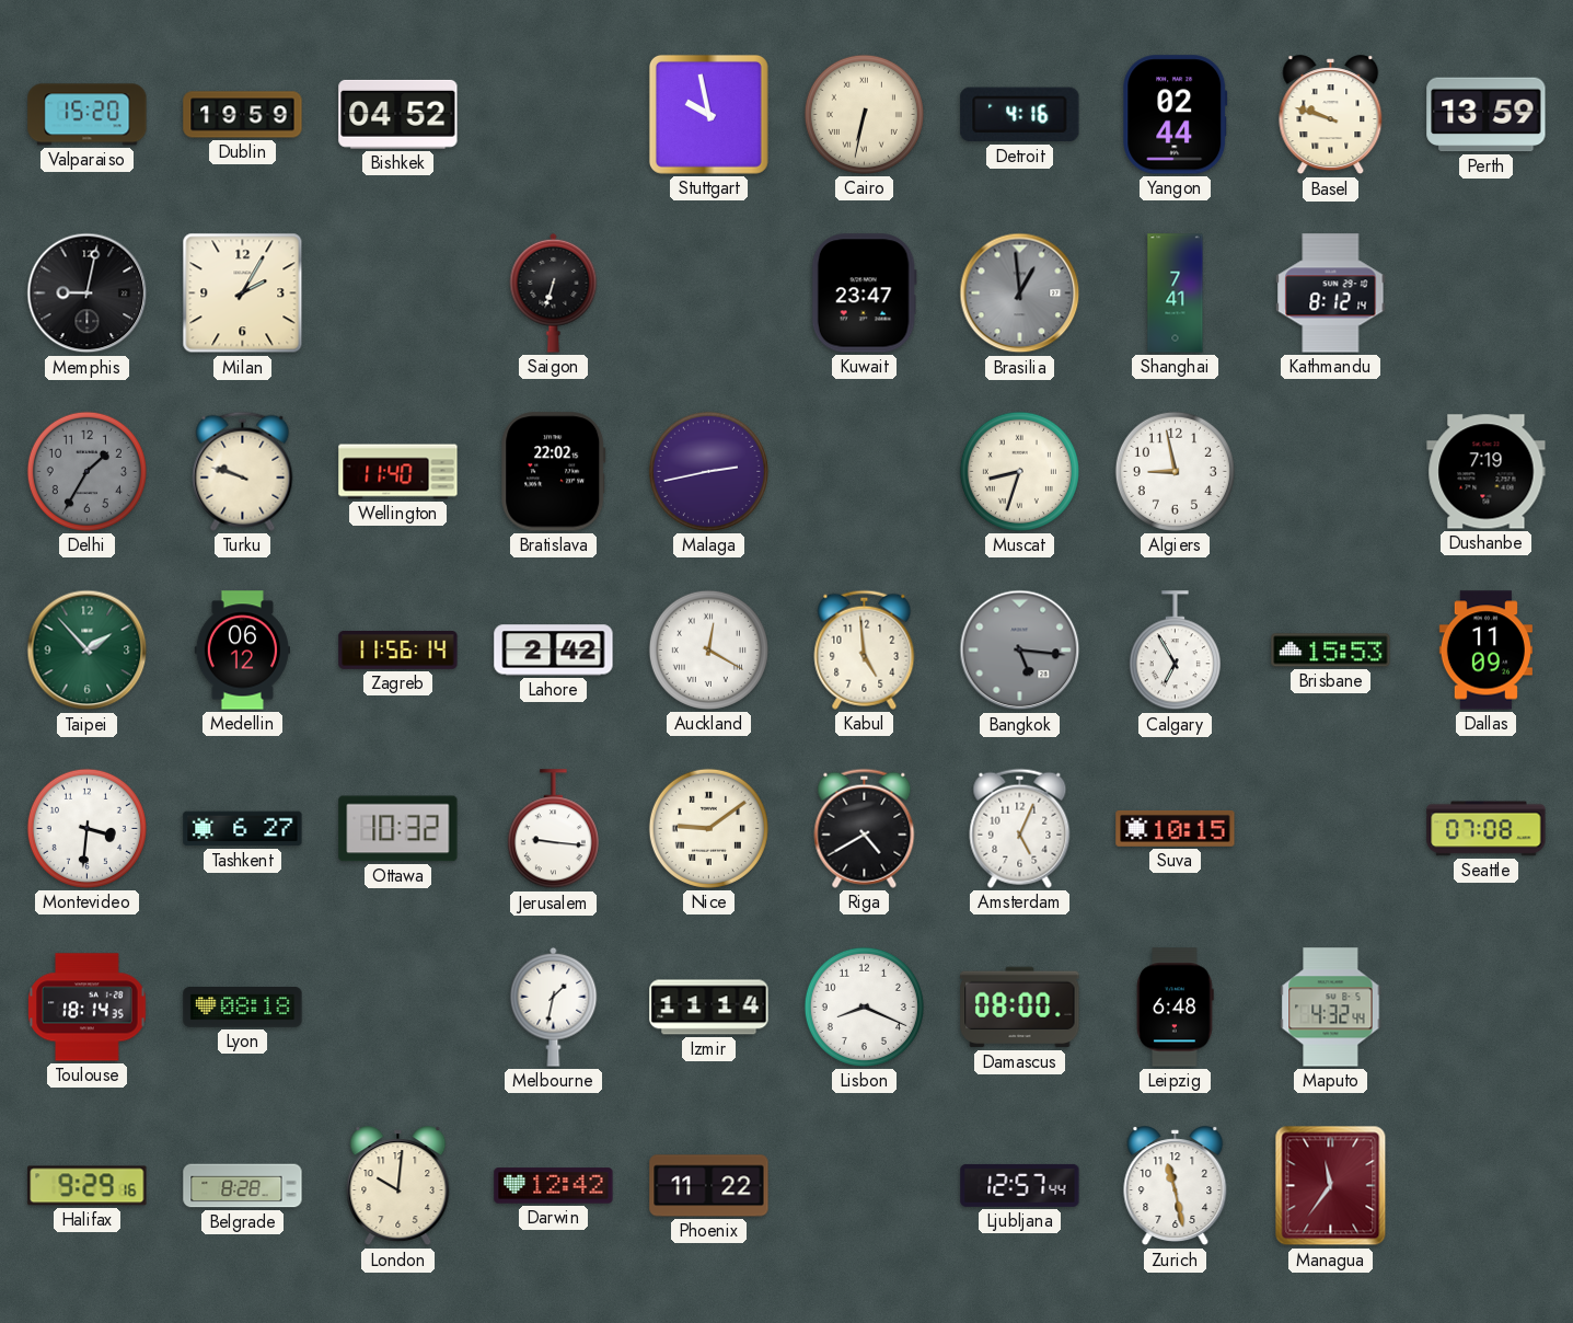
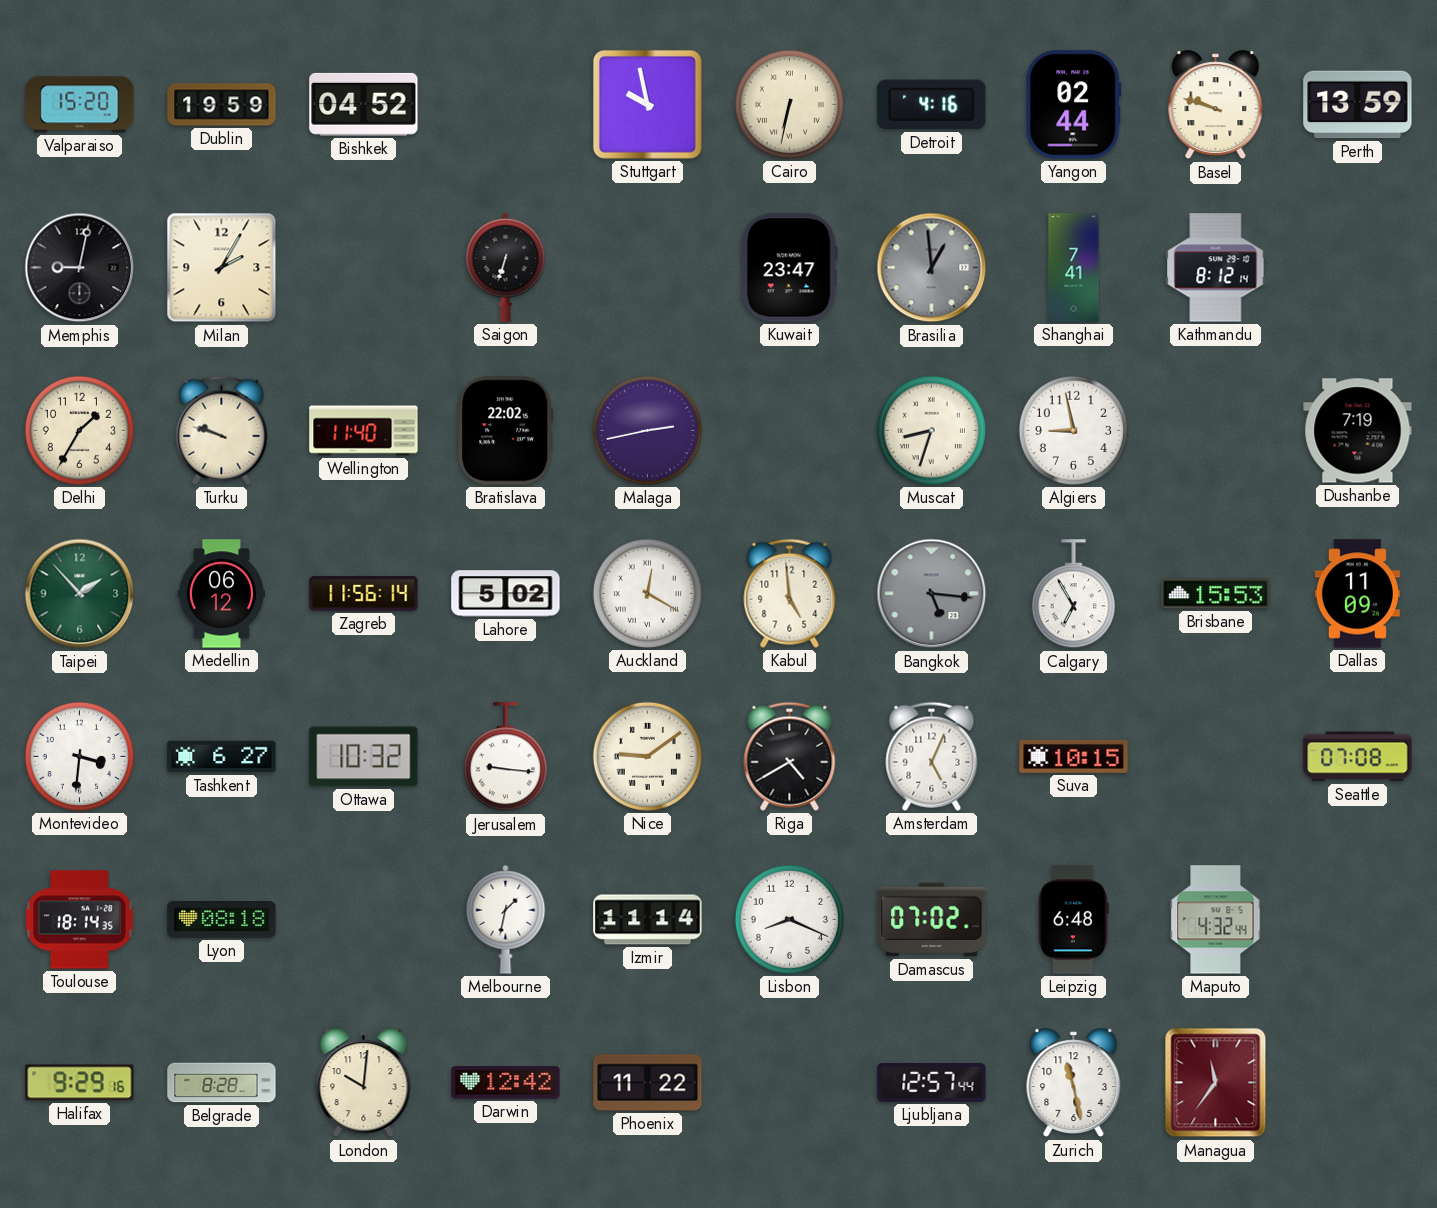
Delhi dial: grey -> cream
Lahore: 2:42 -> 5:02
Damascus: 08:00 -> 07:02
